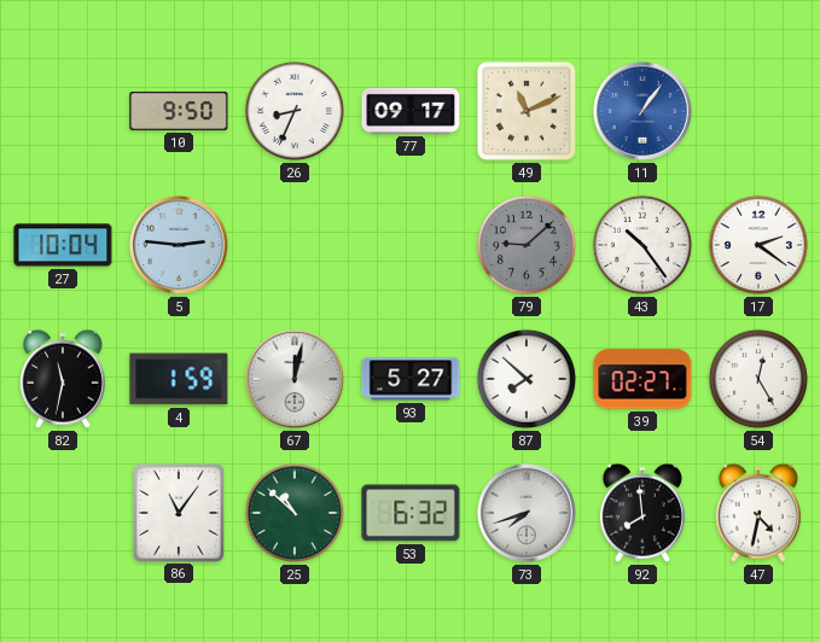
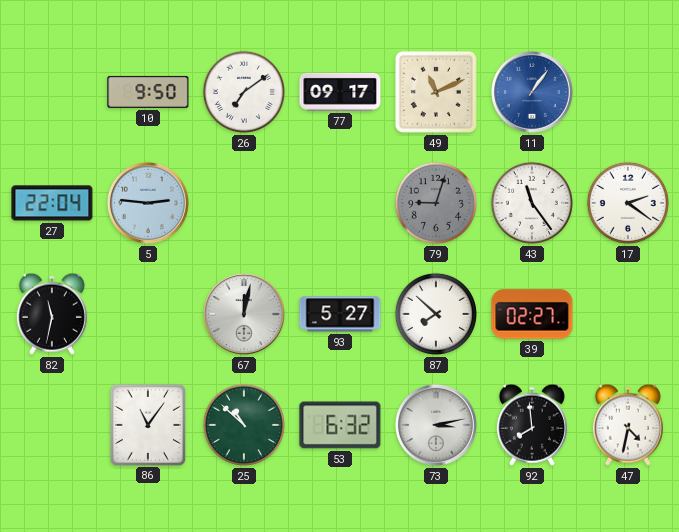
26: 8:34 -> 7:09
27: 10:04 -> 22:04
79: 9:08 -> 9:03
43: 10:24 -> 11:24
4: 1:59 -> none
54: 12:25 -> none
73: 7:42 -> 3:13
